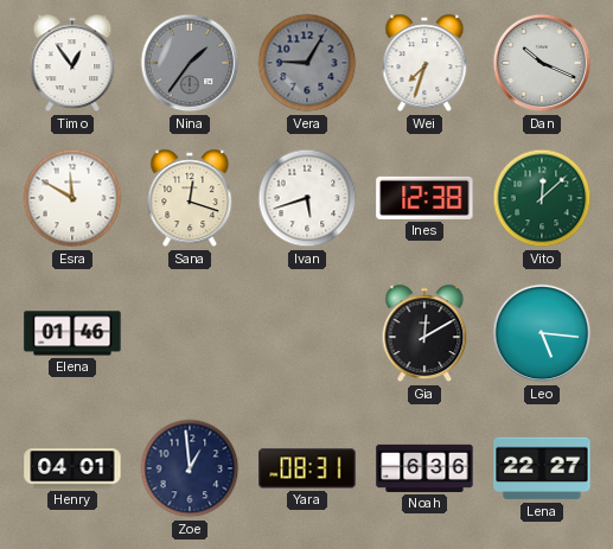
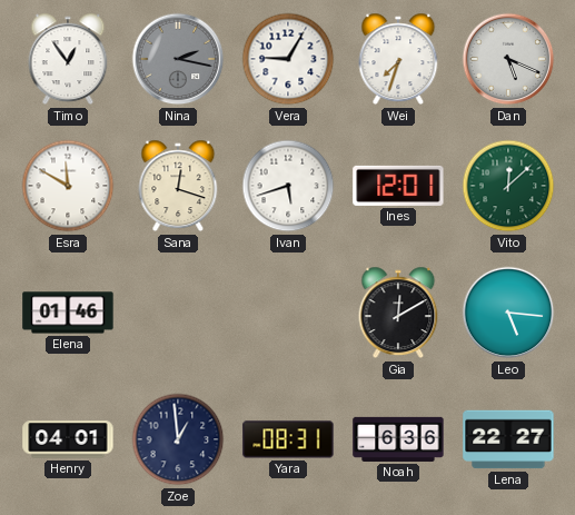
Nina: 1:36 -> 2:17
Vera dial: grey -> white
Dan: 10:19 -> 5:19
Ines: 12:38 -> 12:01
